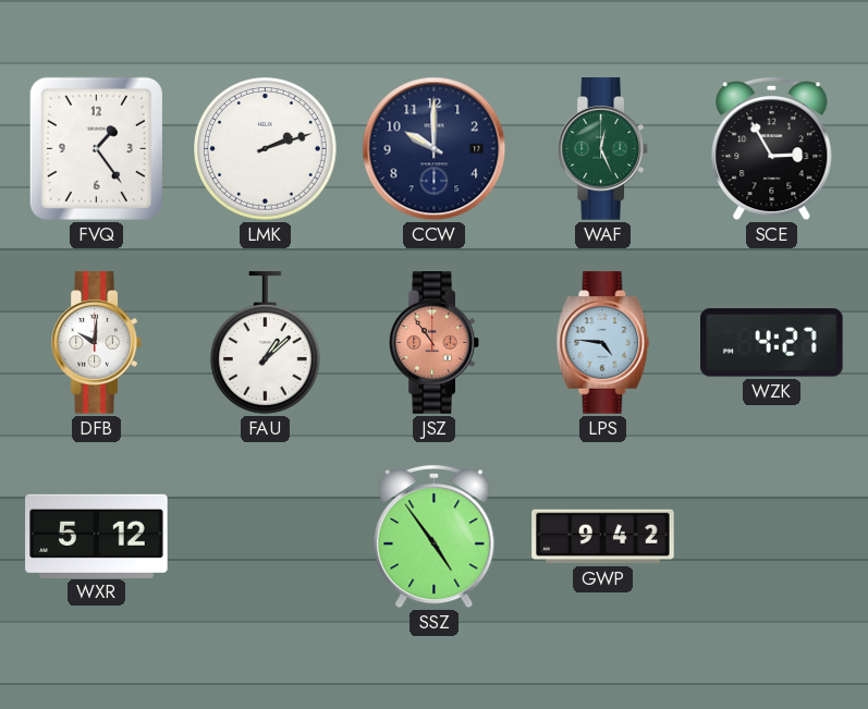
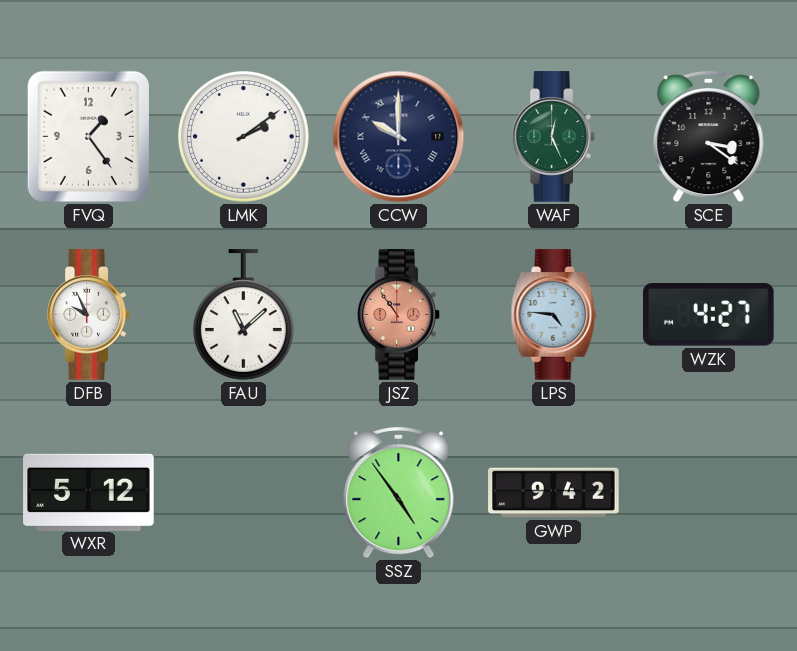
LMK: 2:12 -> 2:09
CCW numerals: Arabic -> Roman
SCE: 2:55 -> 3:21
DFB: 10:01 -> 9:56
FAU: 1:08 -> 11:08
